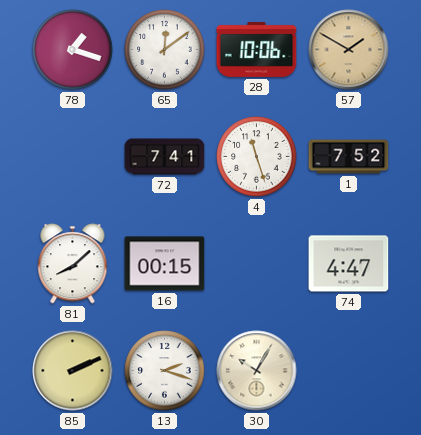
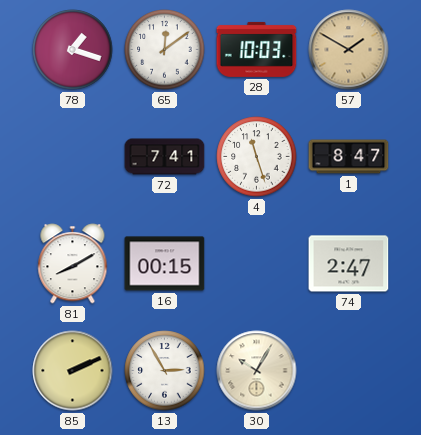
28: 10:06 -> 10:03
1: 7:52 -> 8:47
81: 8:08 -> 8:10
74: 4:47 -> 2:47
13: 2:18 -> 2:55
